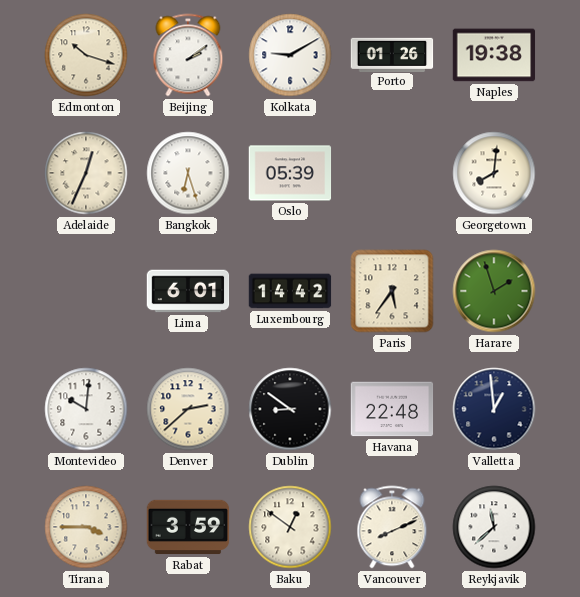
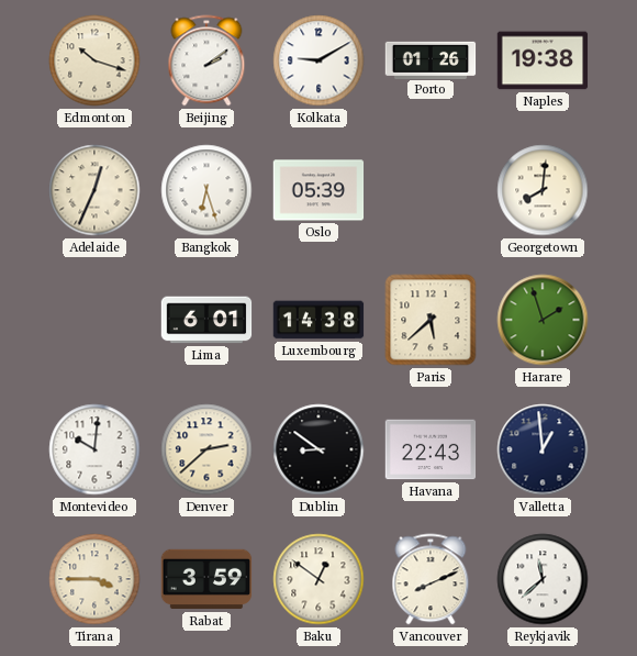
Luxembourg: 14:42 -> 14:38
Paris: 5:36 -> 5:38
Havana: 22:48 -> 22:43
